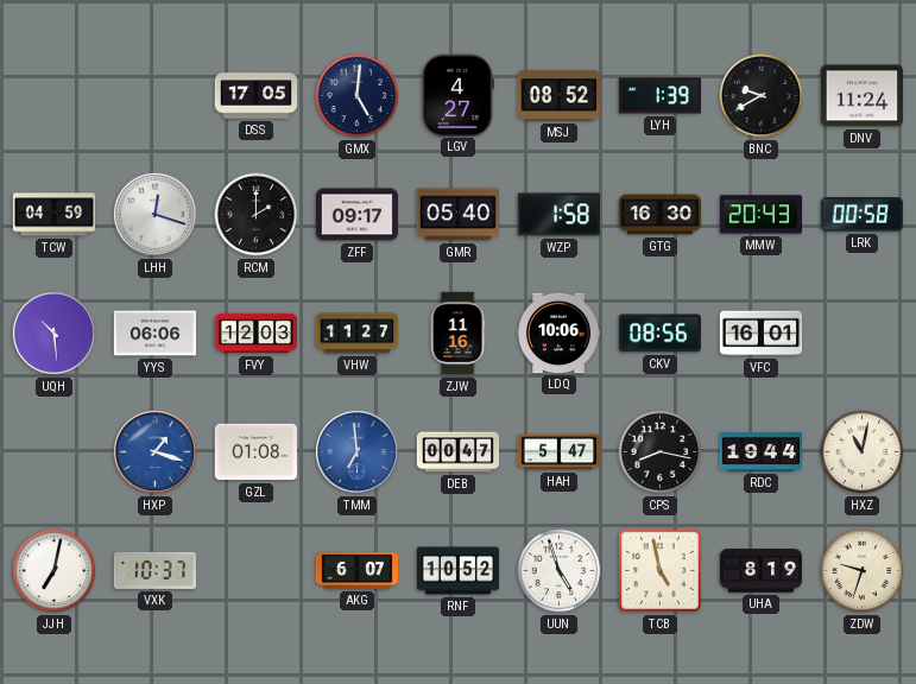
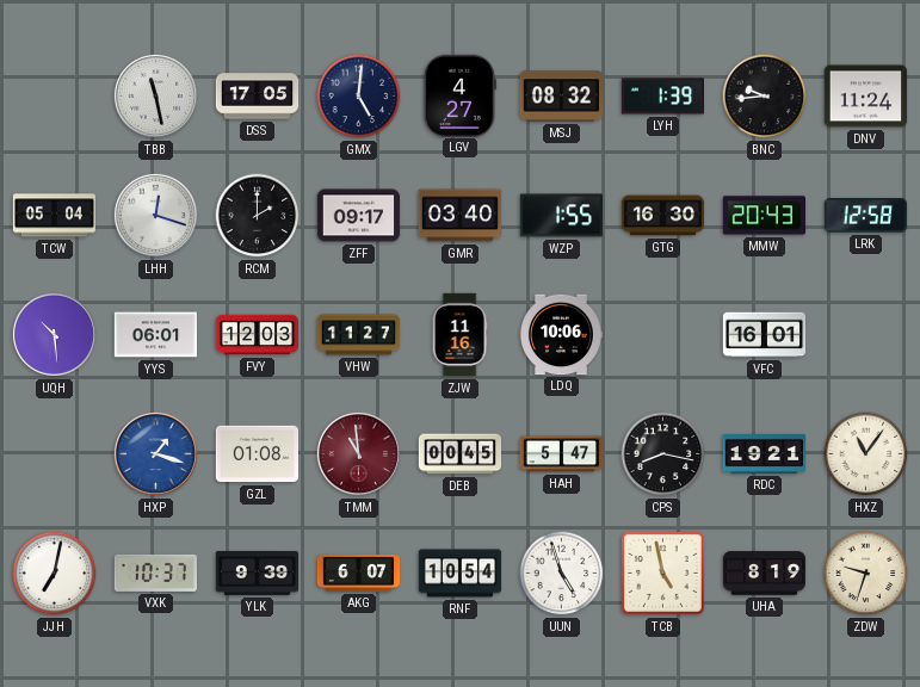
TBB: none -> 11:28
MSJ: 08:52 -> 08:32
BNC: 9:40 -> 9:44
TCW: 04:59 -> 05:04
GMR: 05:40 -> 03:40
WZP: 1:58 -> 1:55
LRK: 00:58 -> 12:58
YYS: 06:06 -> 06:01
CKV: 08:56 -> none
TMM: 6:59 -> 10:59
TMM dial: blue -> burgundy
DEB: 00:47 -> 00:45
RDC: 19:44 -> 19:21
HXZ: 11:02 -> 11:06
YLK: none -> 9:39
RNF: 10:52 -> 10:54
